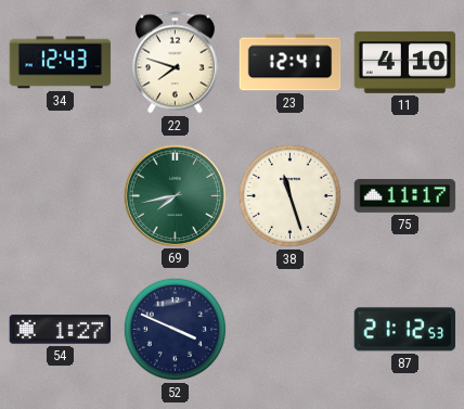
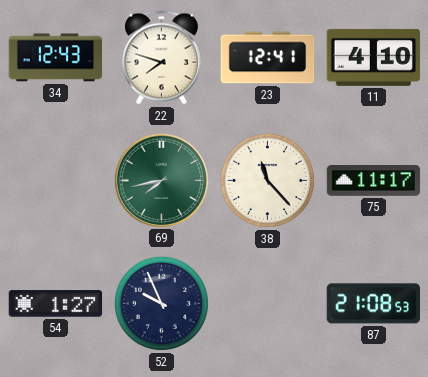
38: 11:27 -> 11:23
52: 3:49 -> 9:56
87: 21:12 -> 21:08
